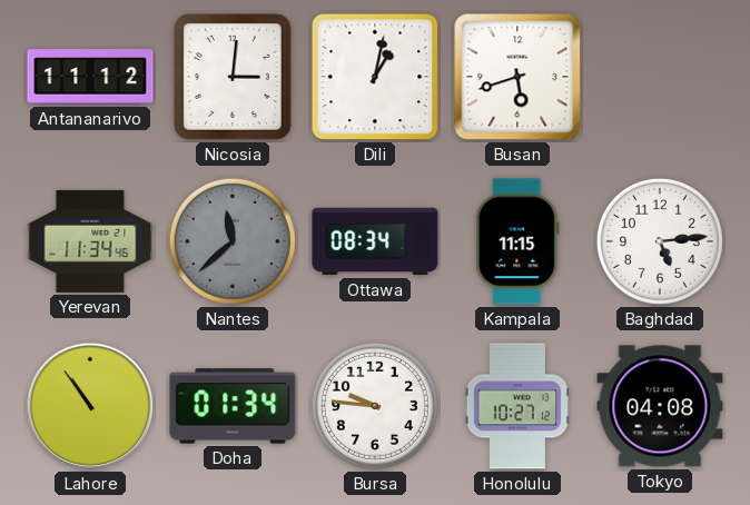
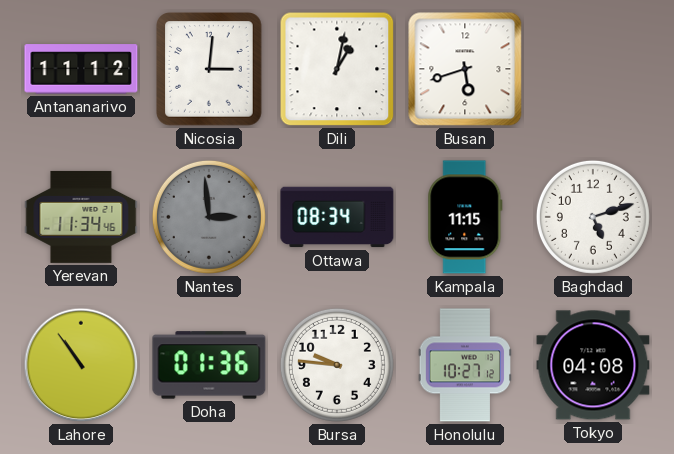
Nantes: 11:38 -> 2:59
Baghdad: 5:14 -> 5:12
Doha: 01:34 -> 01:36
